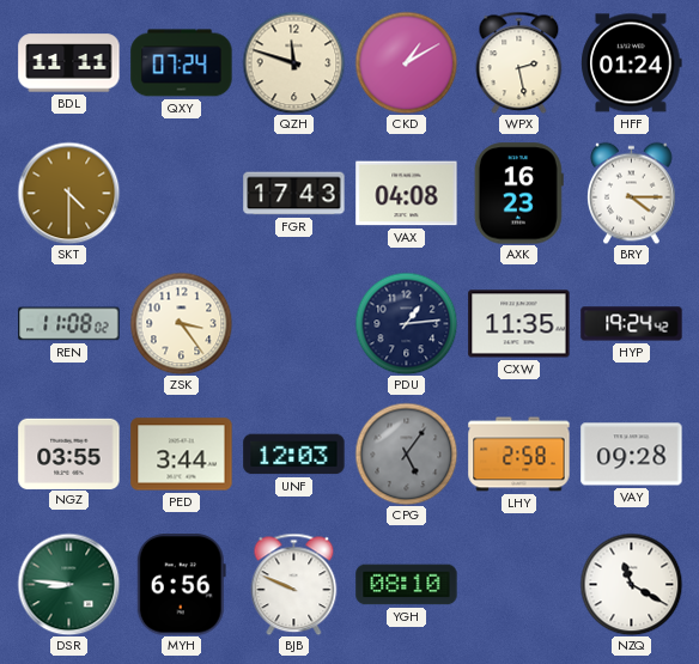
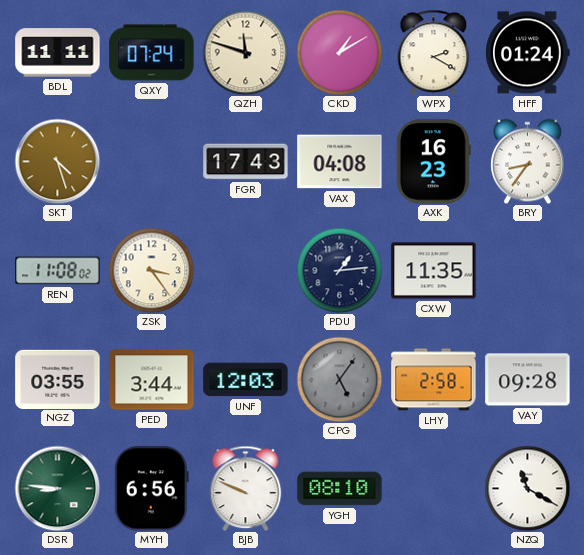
WPX: 2:28 -> 2:20
SKT: 4:30 -> 4:27
BRY: 4:15 -> 8:36
HYP: 19:24 -> none
